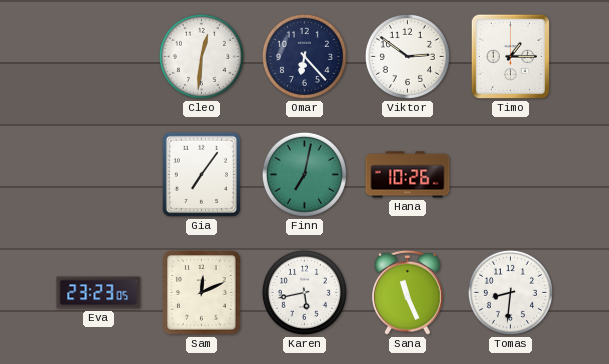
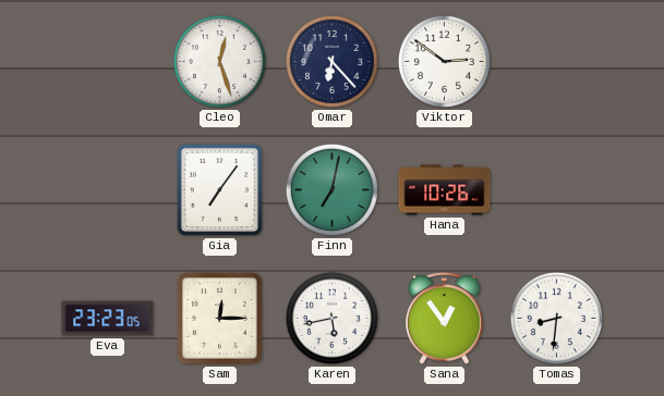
Cleo: 12:31 -> 12:27
Timo: 1:15 -> none
Sam: 12:11 -> 12:15
Sana: 11:26 -> 12:54
